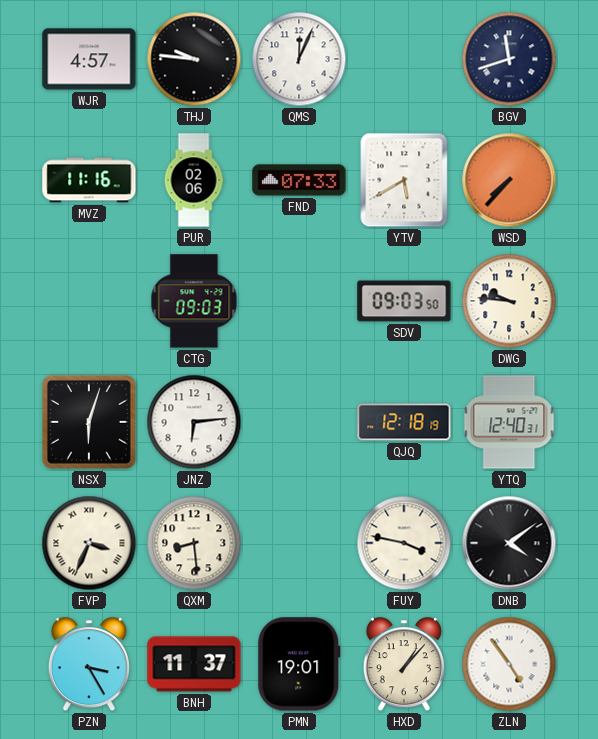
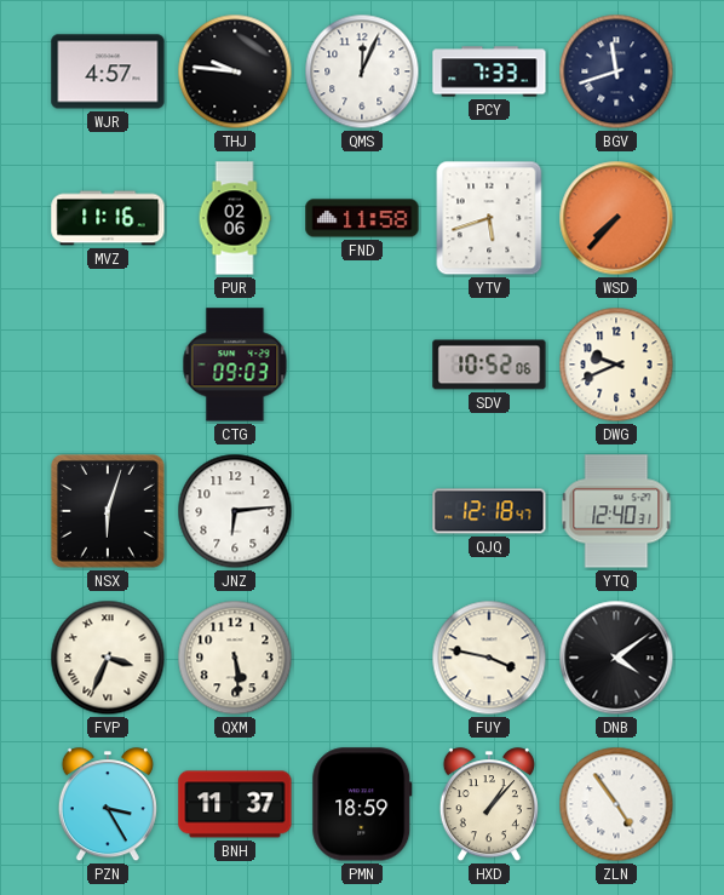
PCY: none -> 7:33
FND: 07:33 -> 11:58
YTV: 5:40 -> 5:42
SDV: 09:03 -> 10:52
DWG: 9:46 -> 9:41
QJQ: 12:18:19 -> 12:18:47
QXM: 8:29 -> 5:29
PMN: 19:01 -> 18:59
